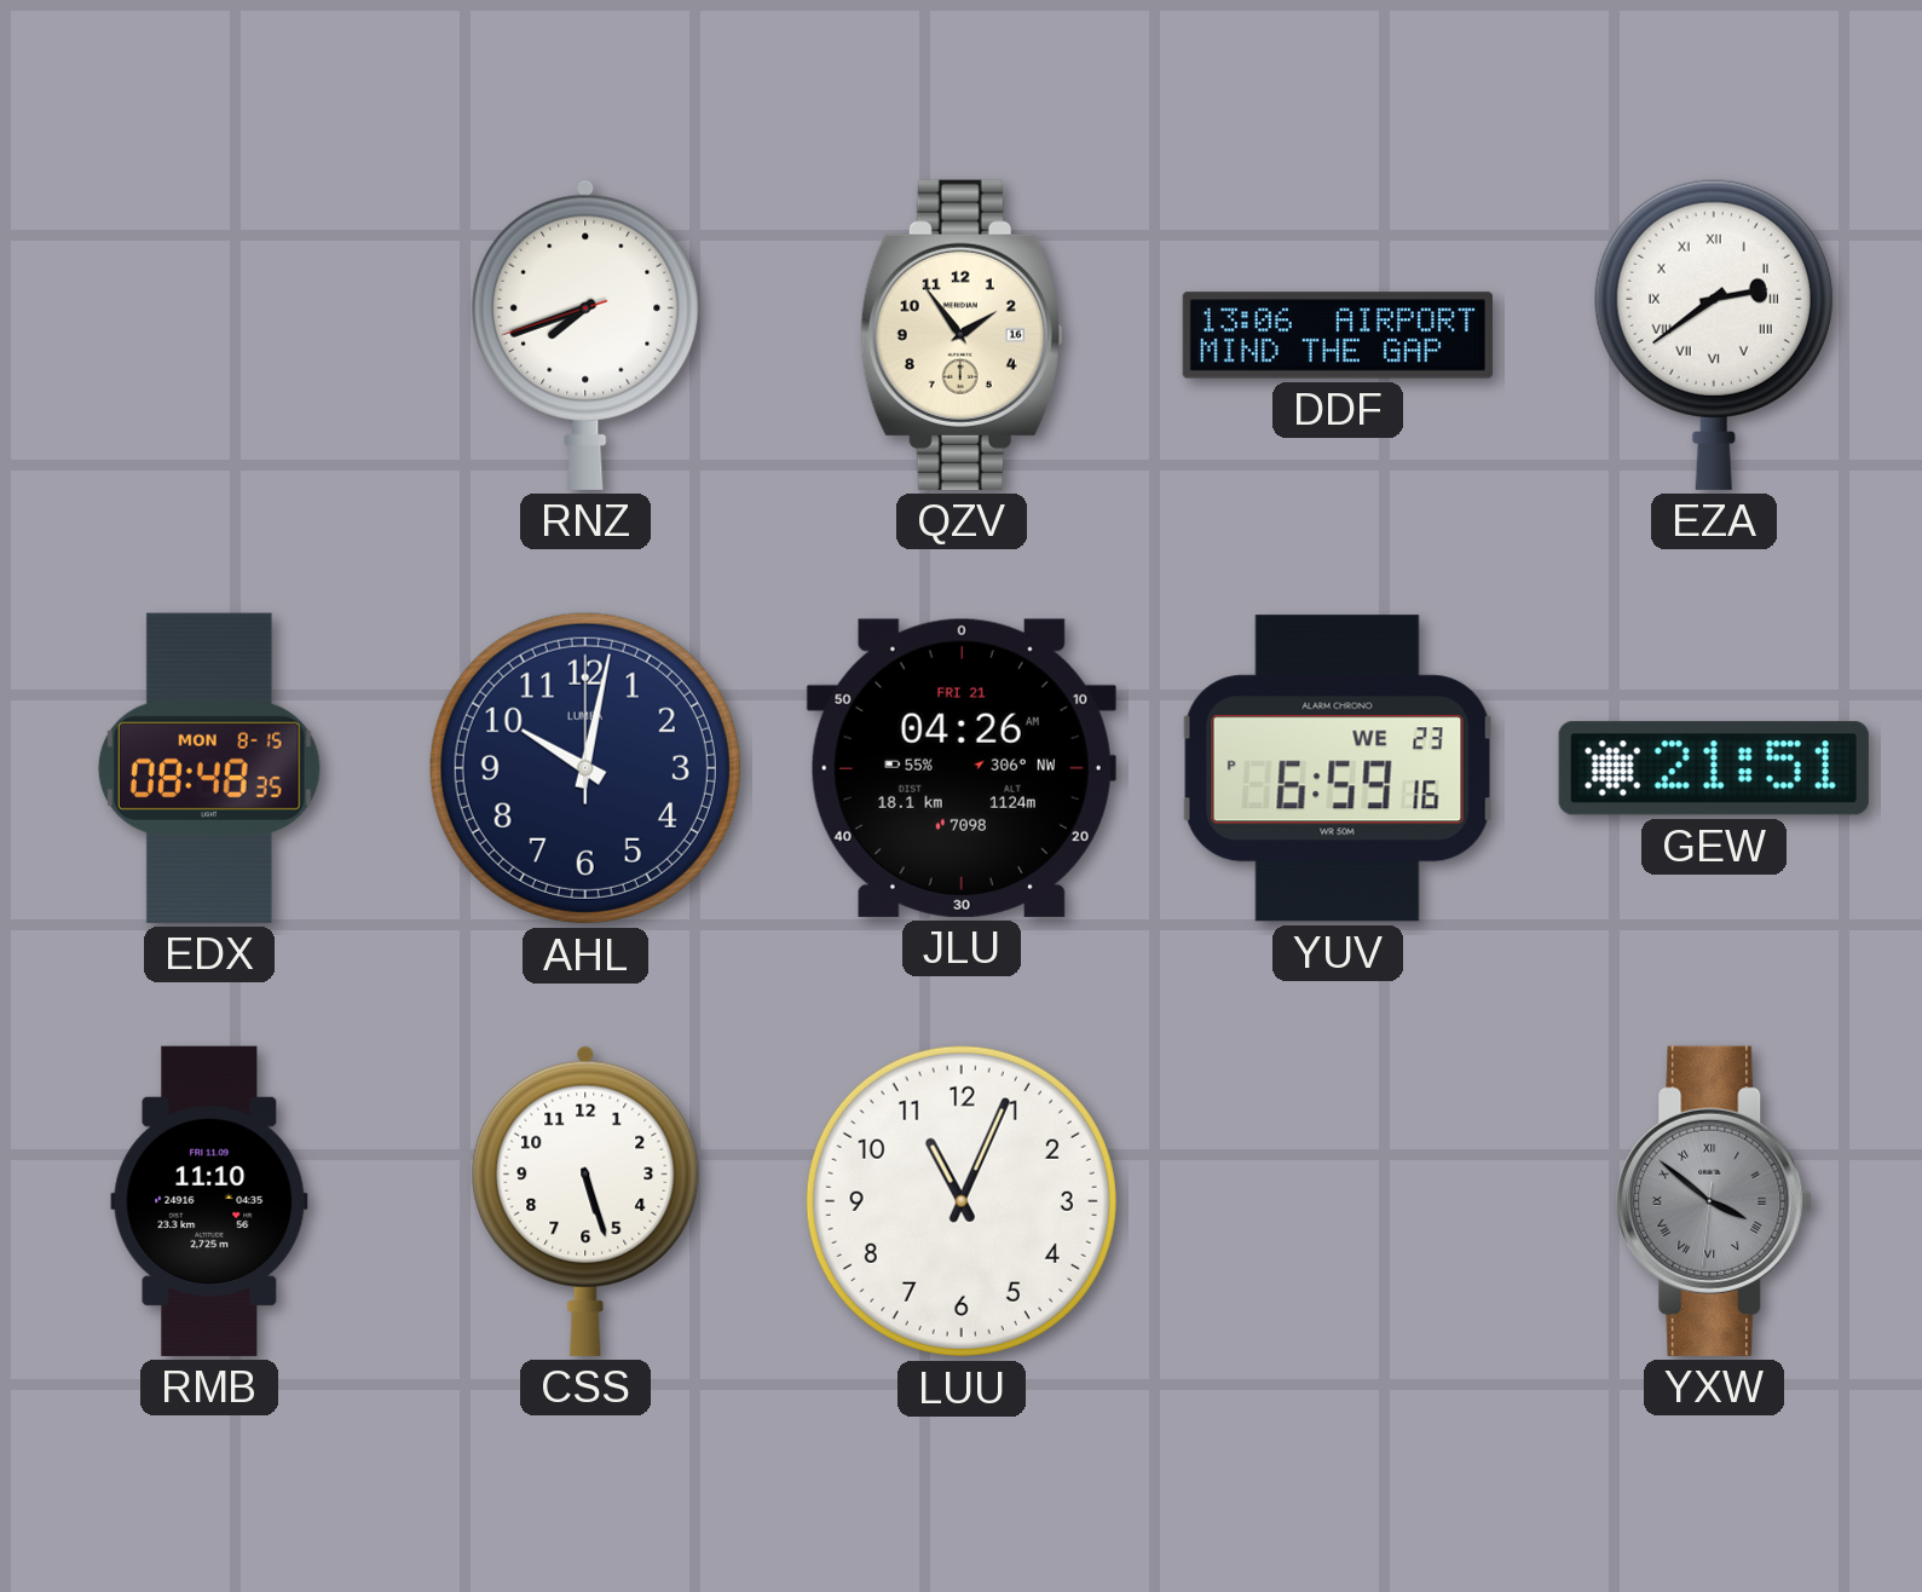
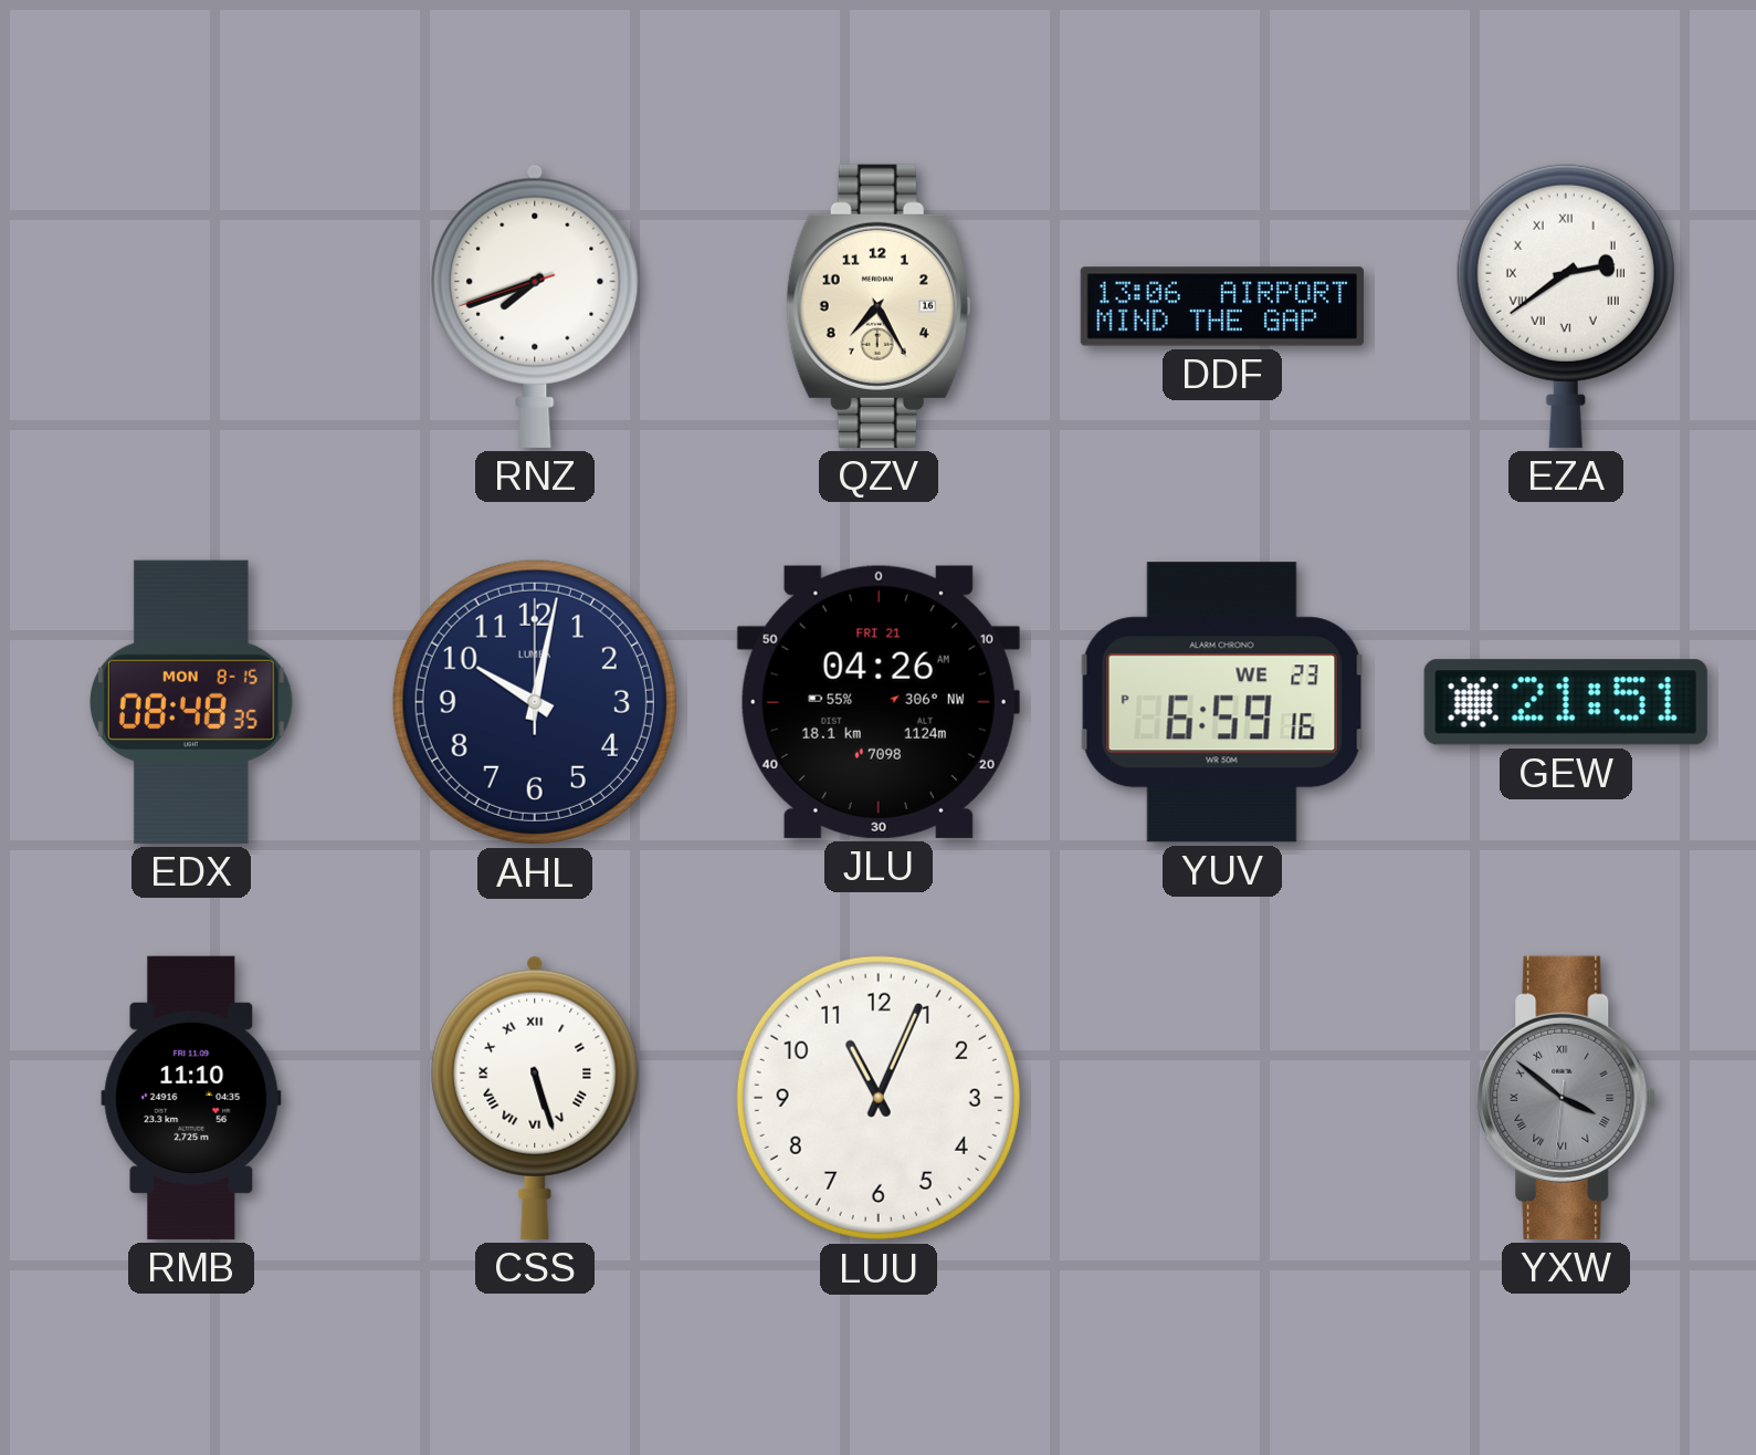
QZV: 1:54 -> 7:25
CSS numerals: Arabic -> Roman
